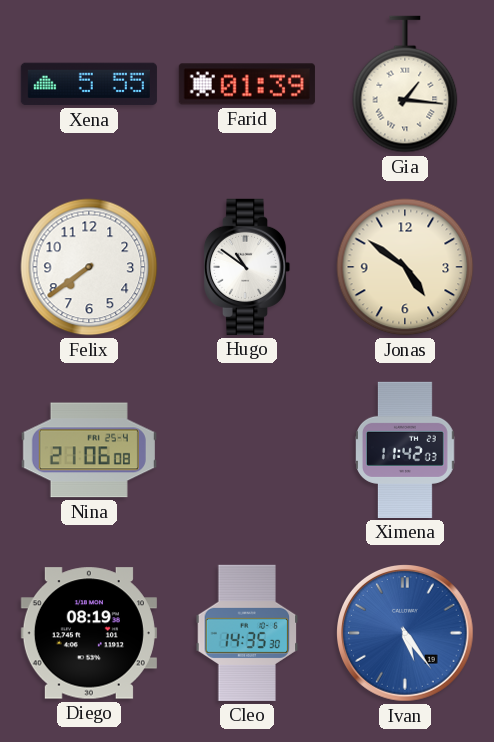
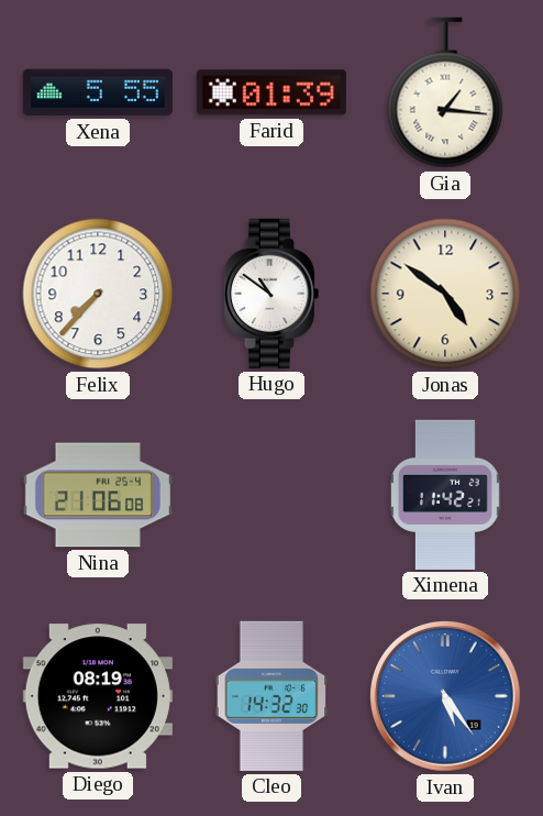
Felix: 7:39 -> 7:37
Ximena: 11:42:03 -> 11:42:21
Cleo: 14:35 -> 14:32
